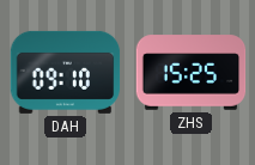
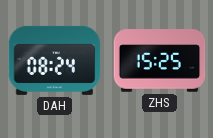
DAH: 09:10 -> 08:24
